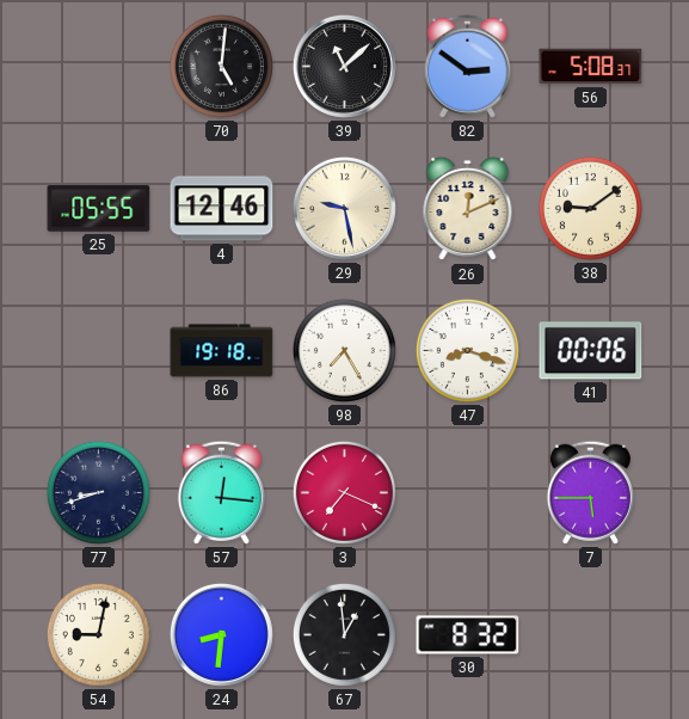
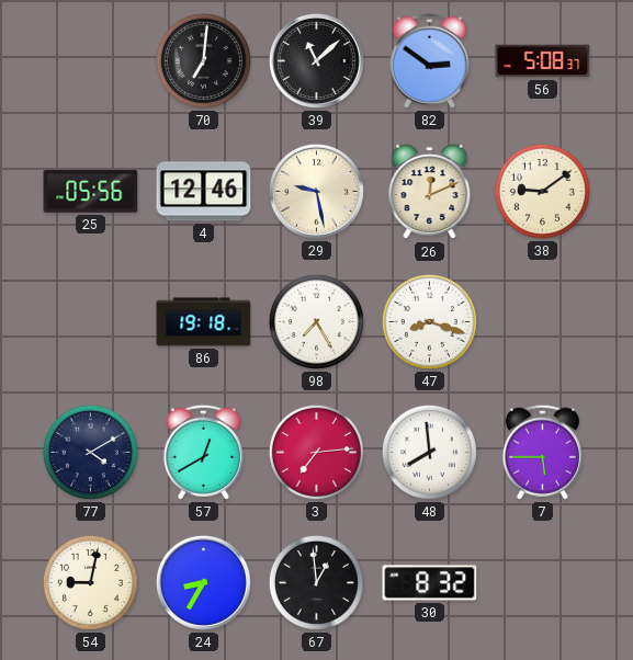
70: 5:01 -> 7:01
25: 05:55 -> 05:56
41: 00:06 -> none
77: 8:42 -> 4:10
57: 12:16 -> 12:40
3: 7:19 -> 7:14
48: none -> 7:59
24: 8:31 -> 8:35
